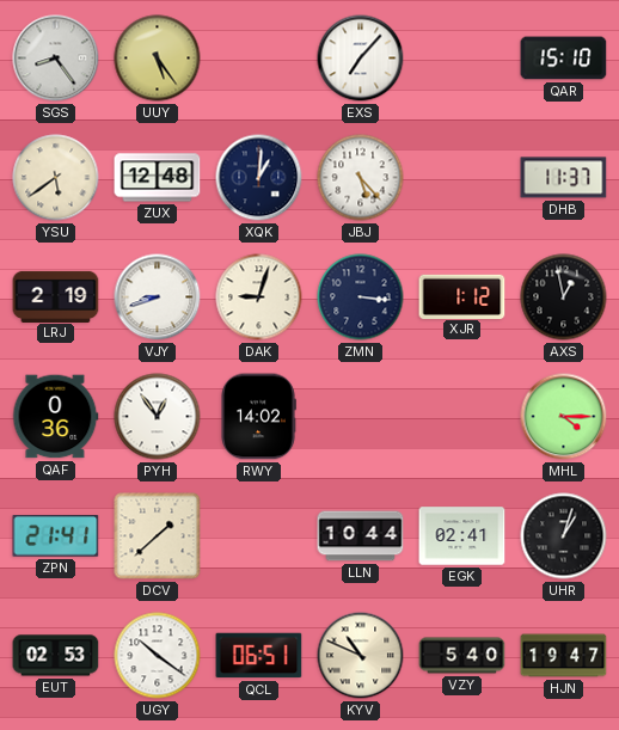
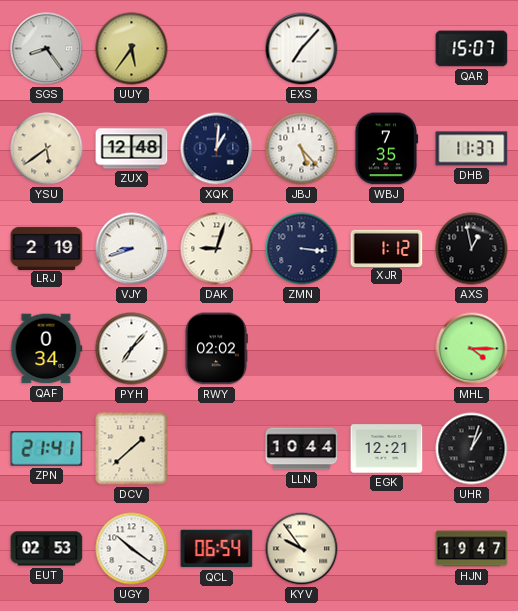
UUY: 5:24 -> 5:36
QAR: 15:10 -> 15:07
WBJ: none -> 7:35
QAF: 0:36 -> 0:34
PYH: 12:54 -> 7:07
RWY: 14:02 -> 02:02
EGK: 02:41 -> 12:21
QCL: 06:51 -> 06:54
KYV: 10:49 -> 9:54
VZY: 5:40 -> none
